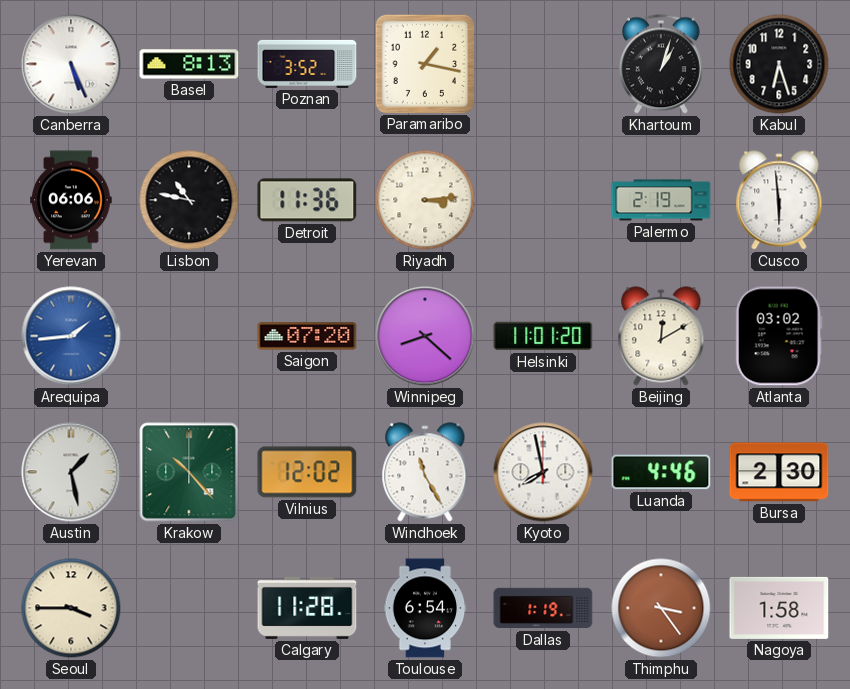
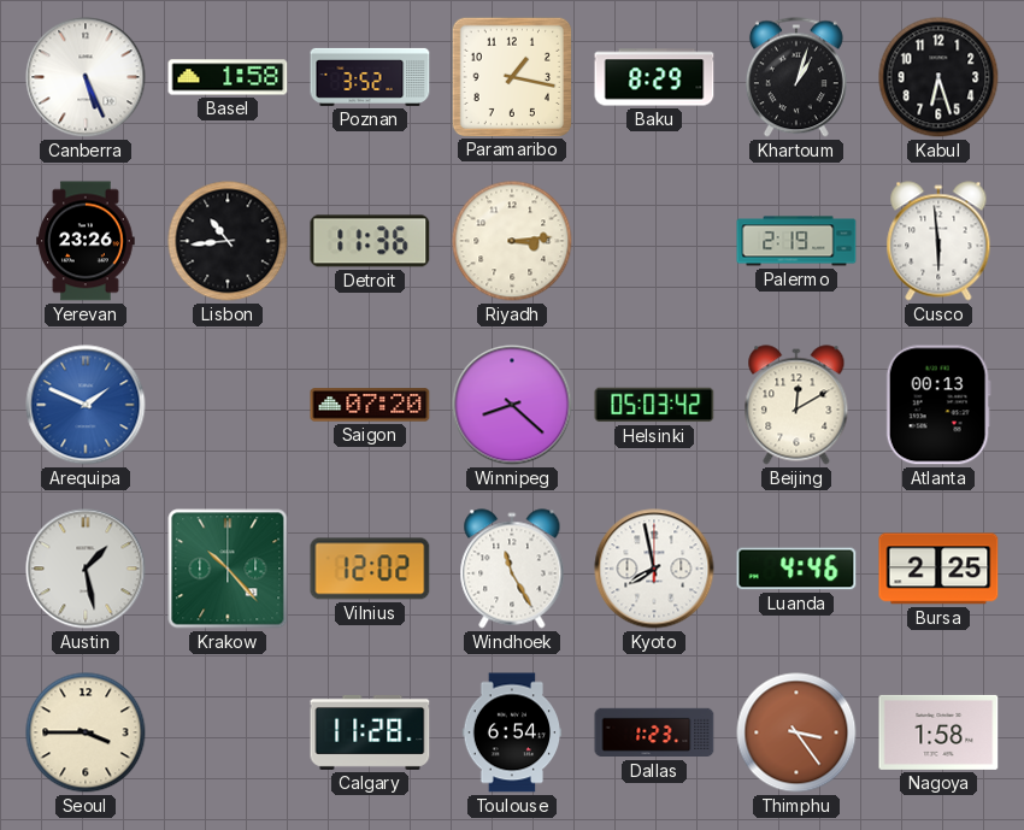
Basel: 8:13 -> 1:58
Baku: none -> 8:29
Yerevan: 06:06 -> 23:26
Lisbon: 10:47 -> 10:44
Arequipa: 1:44 -> 1:49
Helsinki: 11:01 -> 05:03
Atlanta: 03:02 -> 00:13
Bursa: 2:30 -> 2:25
Dallas: 1:19 -> 1:23
